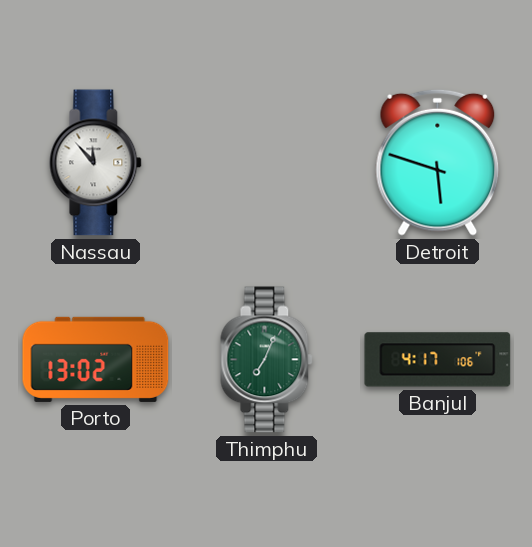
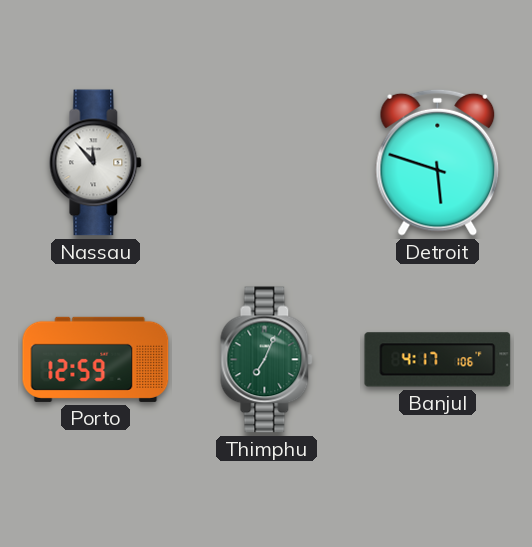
Porto: 13:02 -> 12:59
